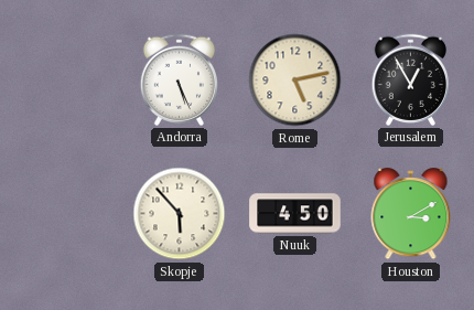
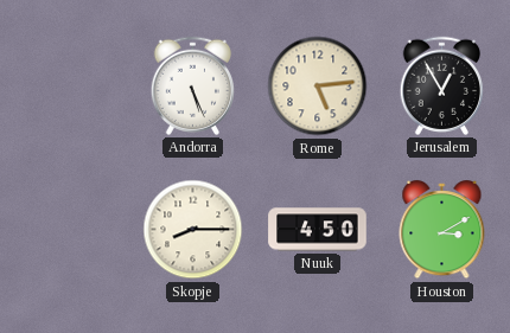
Rome: 5:13 -> 5:14
Skopje: 5:53 -> 8:15
